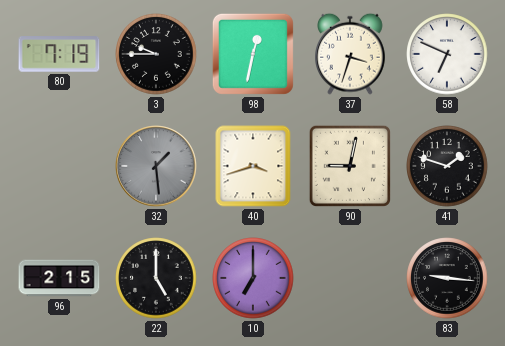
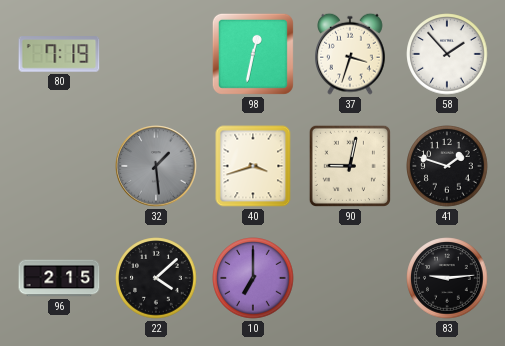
3: 9:45 -> none
58: 6:49 -> 1:53
22: 5:00 -> 4:08
83: 9:16 -> 9:14
